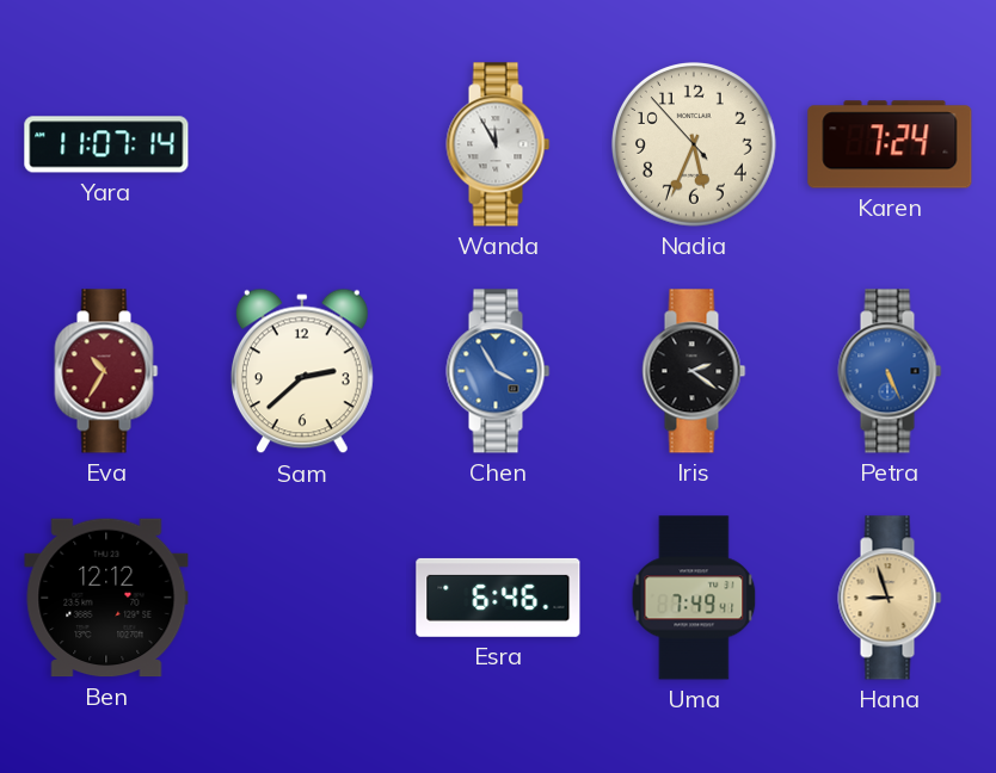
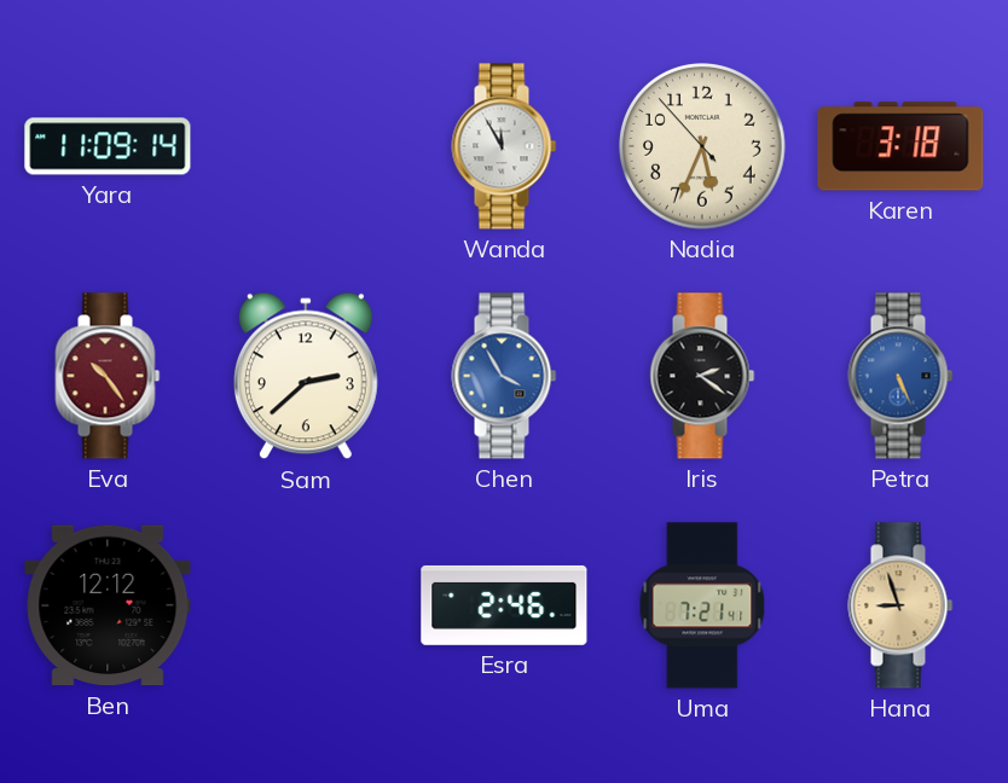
Yara: 11:07 -> 11:09
Karen: 7:24 -> 3:18
Eva: 10:35 -> 10:24
Esra: 6:46 -> 2:46
Uma: 7:49 -> 7:21
